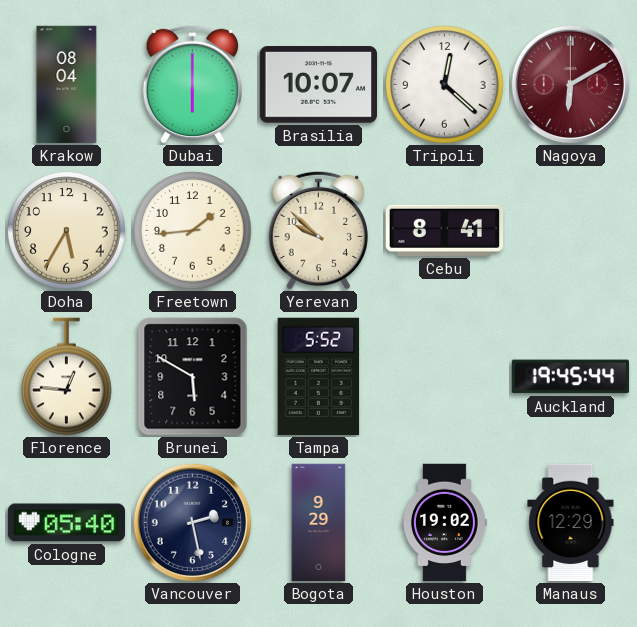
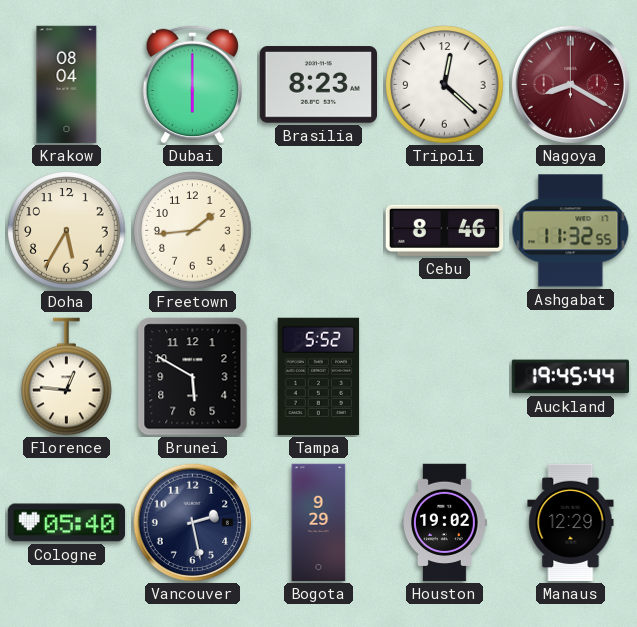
Brasilia: 10:07 -> 8:23
Nagoya: 6:10 -> 8:20
Yerevan: 9:52 -> none
Cebu: 8:41 -> 8:46
Ashgabat: none -> 11:32
